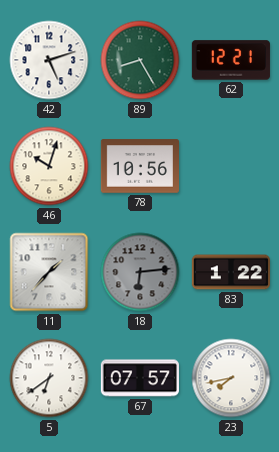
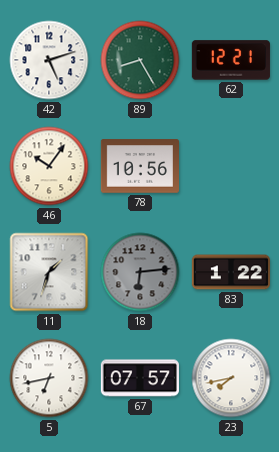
46: 10:03 -> 10:06
11: 1:37 -> 1:33
5: 6:39 -> 6:43
